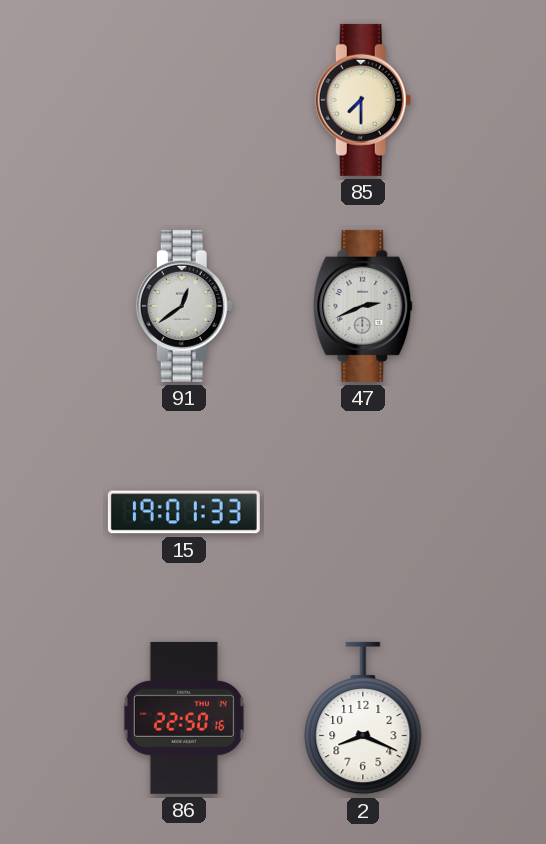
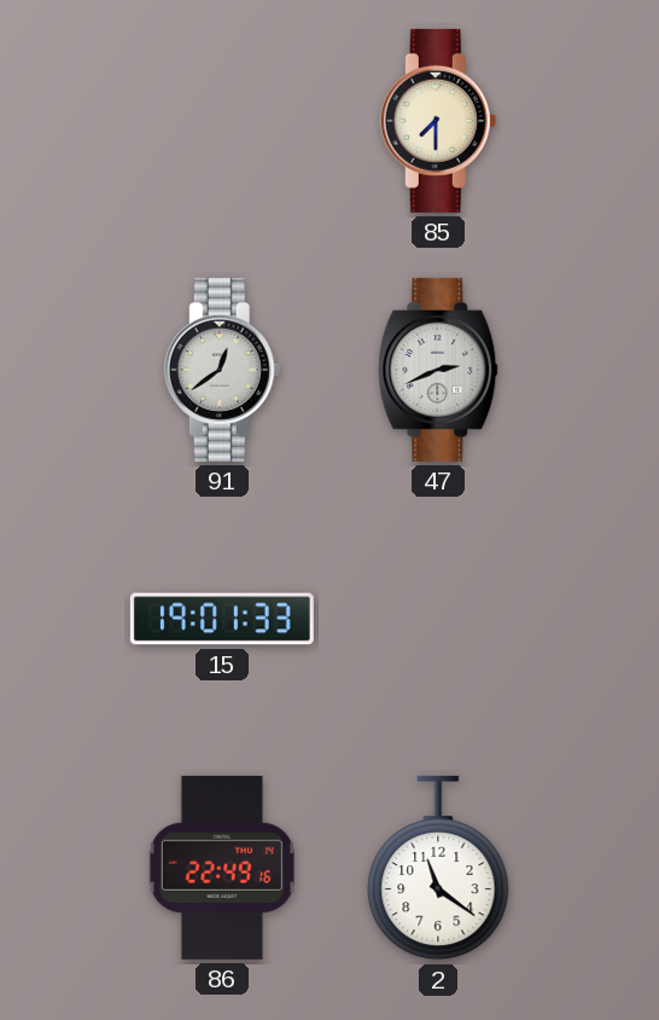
86: 22:50 -> 22:49
2: 8:19 -> 11:21
